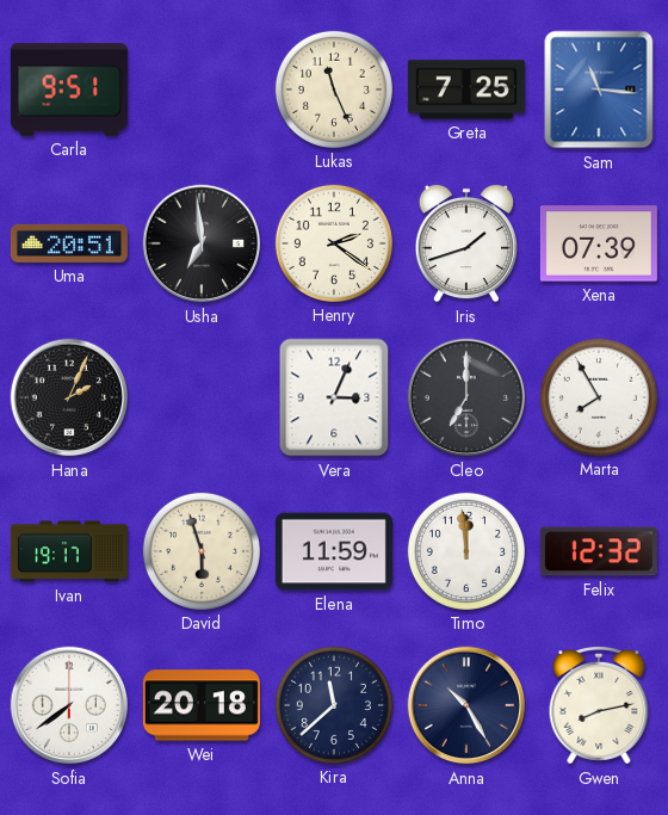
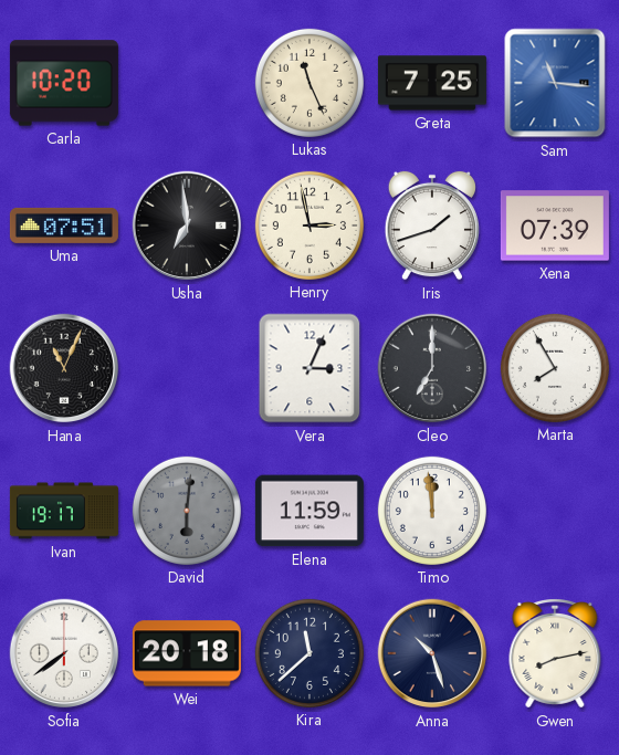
Carla: 9:51 -> 10:20
Uma: 20:51 -> 07:51
Henry: 2:21 -> 2:58
Hana: 2:04 -> 11:04
David: 5:57 -> 6:01
David dial: cream -> grey
Felix: 12:32 -> none
Anna: 10:25 -> 10:27
